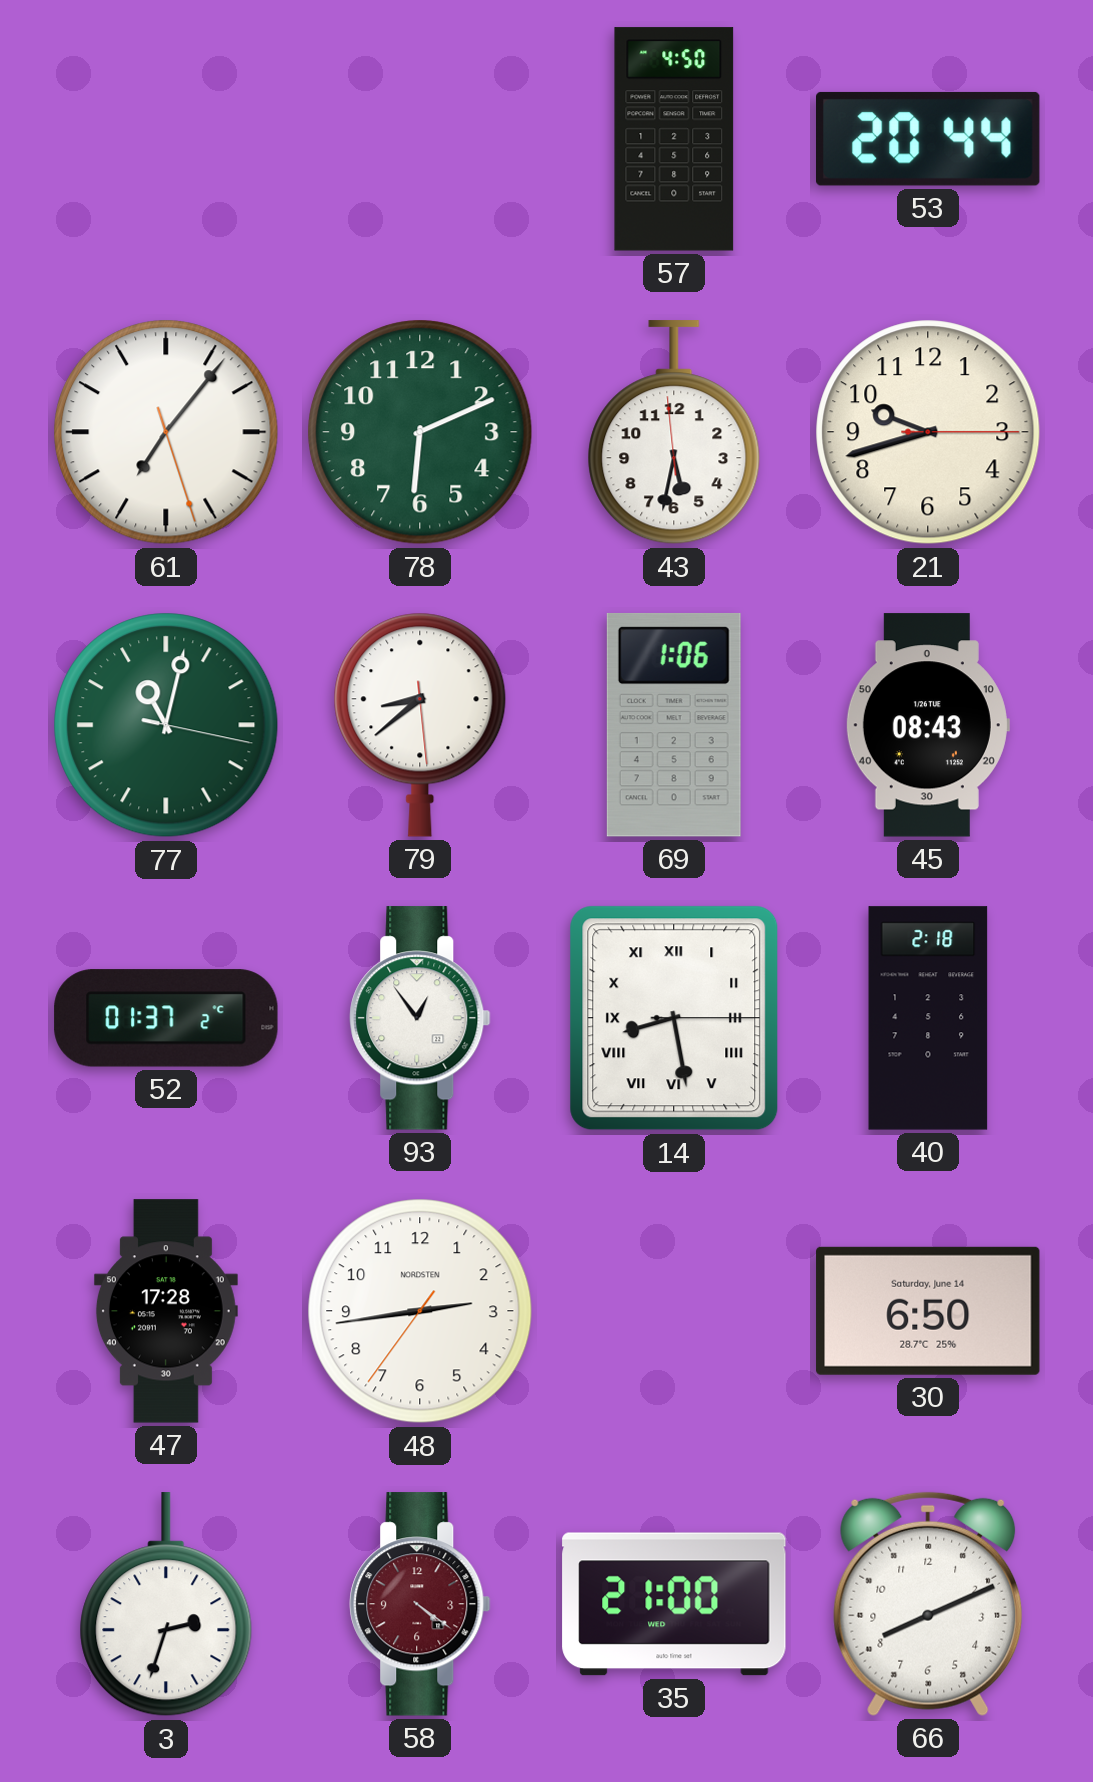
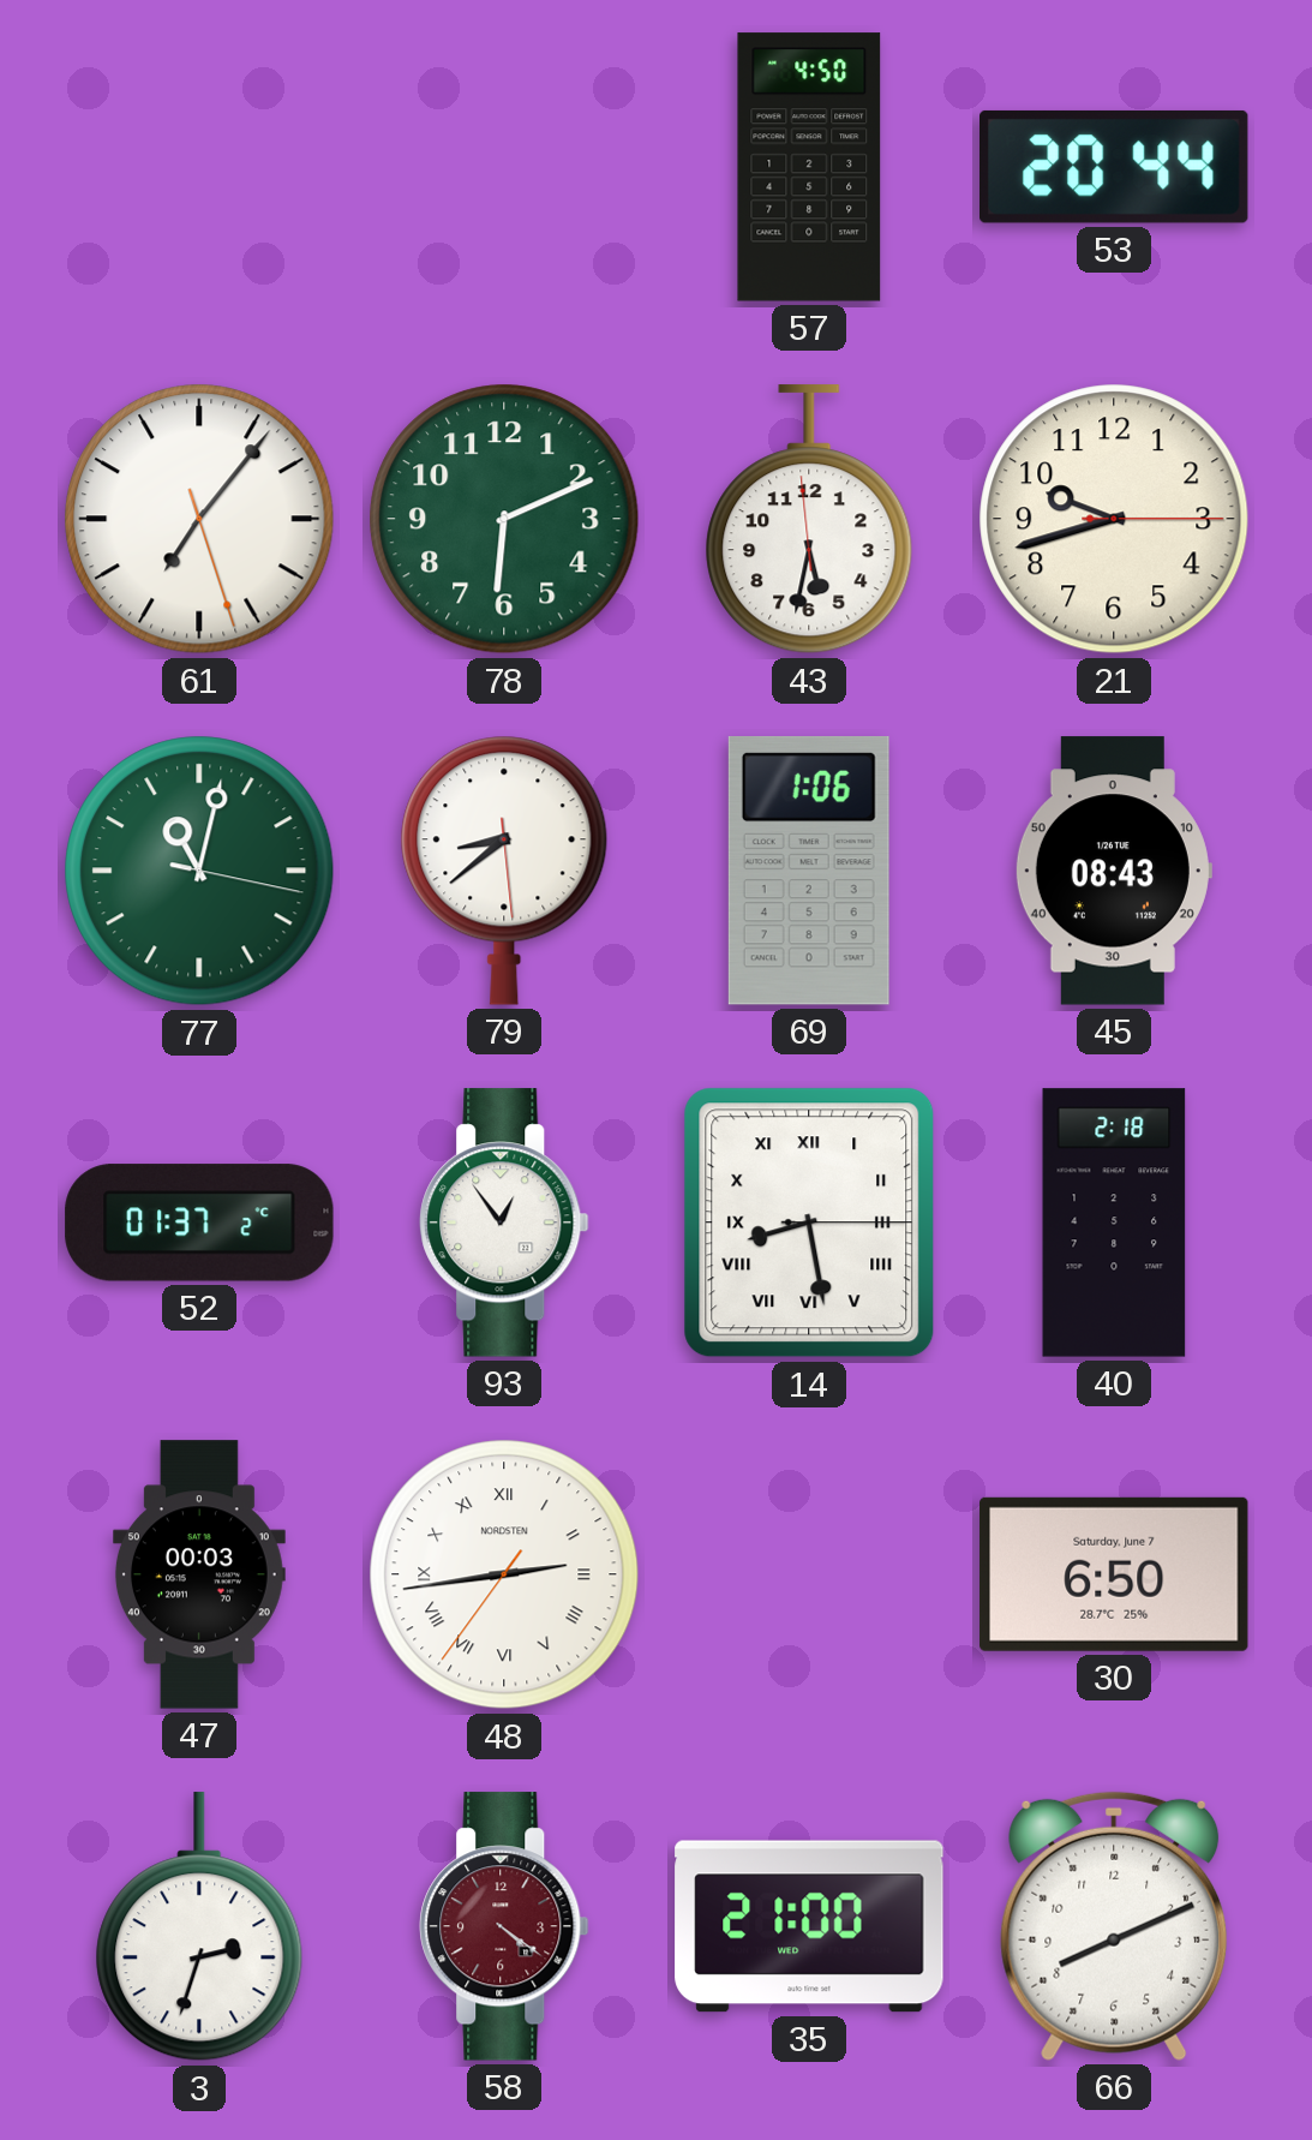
47: 17:28 -> 00:03
48 numerals: Arabic -> Roman
30 date: Saturday, June 14 -> Saturday, June 7
